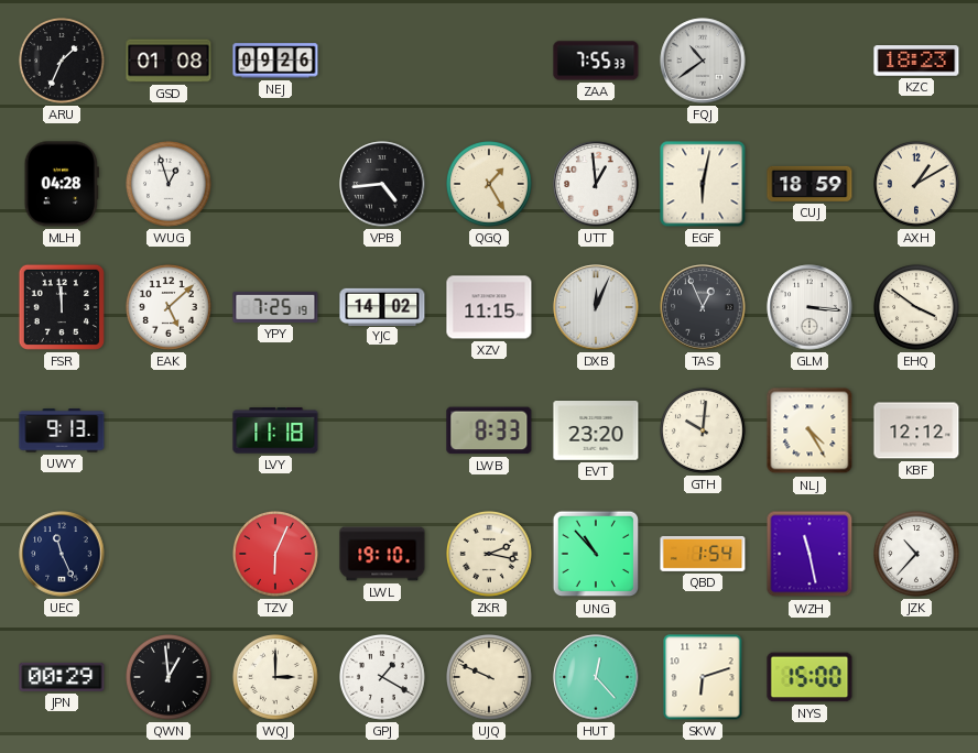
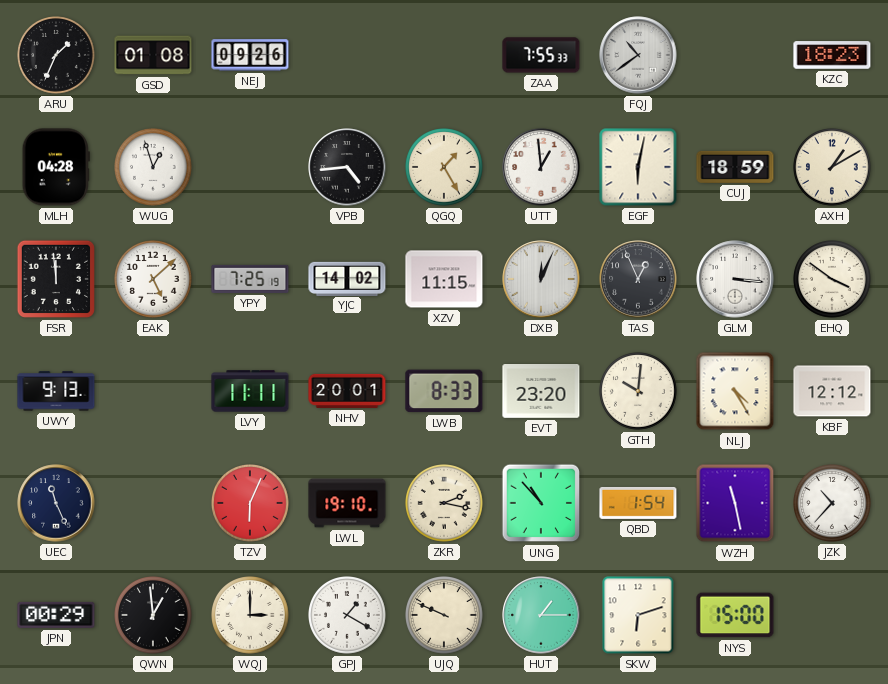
LVY: 11:18 -> 11:11
NHV: none -> 20:01
HUT: 12:23 -> 1:15
